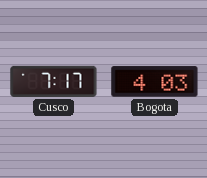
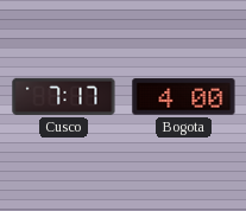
Bogota: 4:03 -> 4:00
